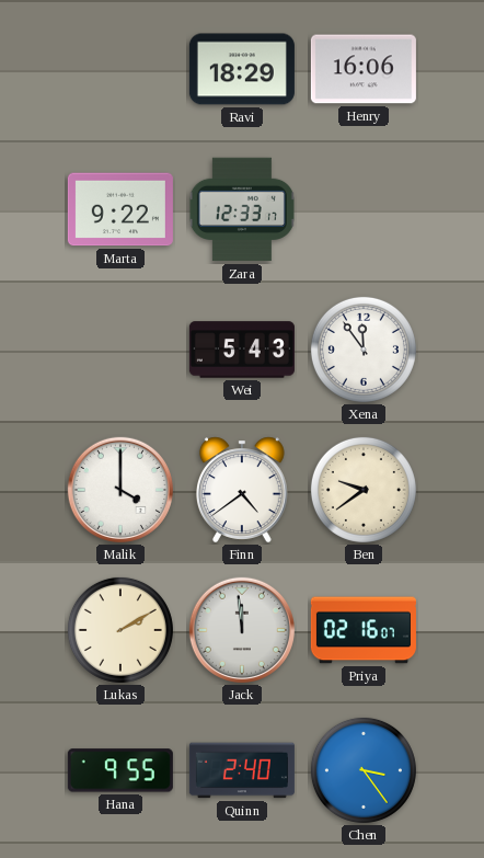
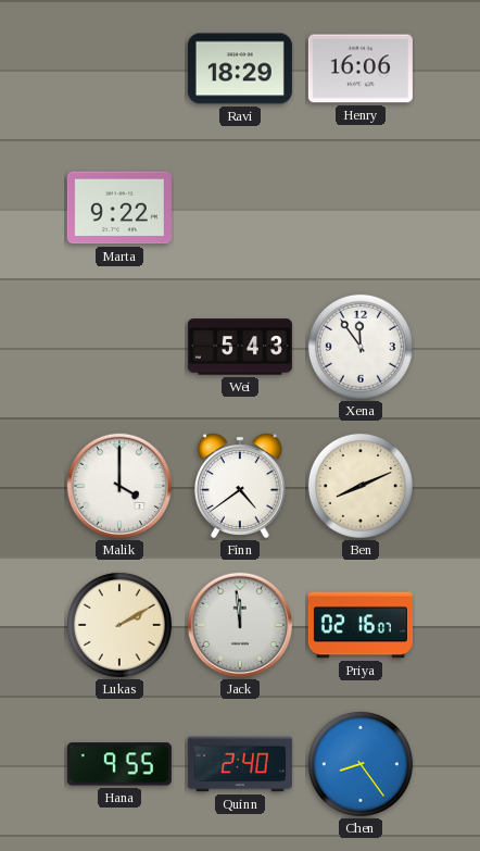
Zara: 12:33 -> none
Ben: 9:39 -> 8:11
Chen: 3:24 -> 8:24
